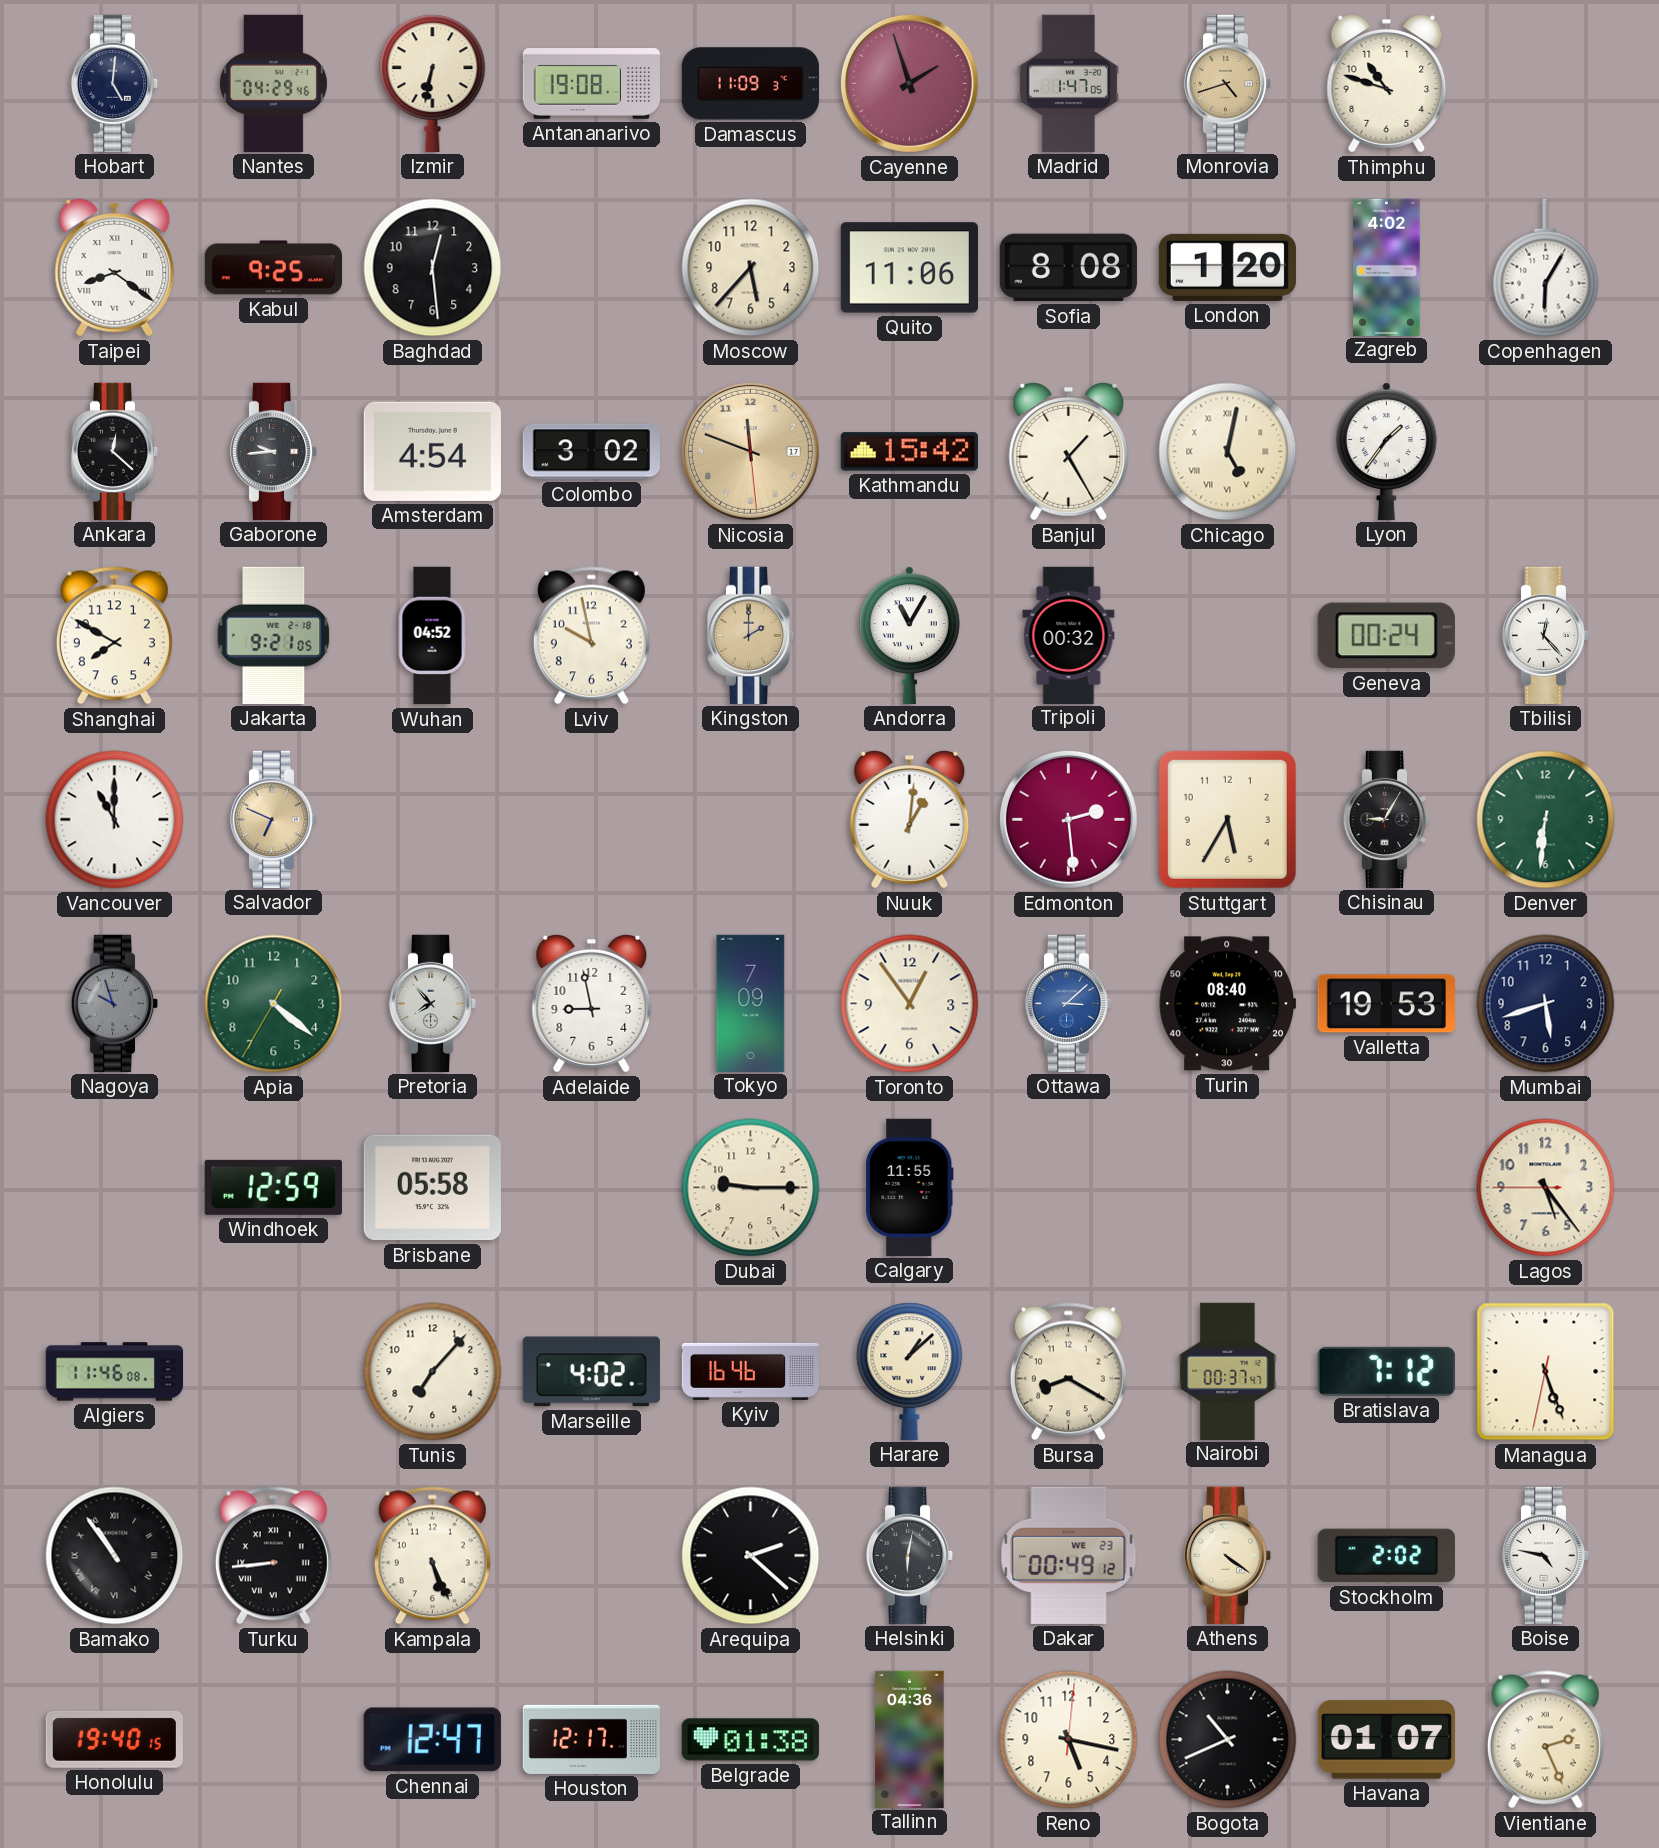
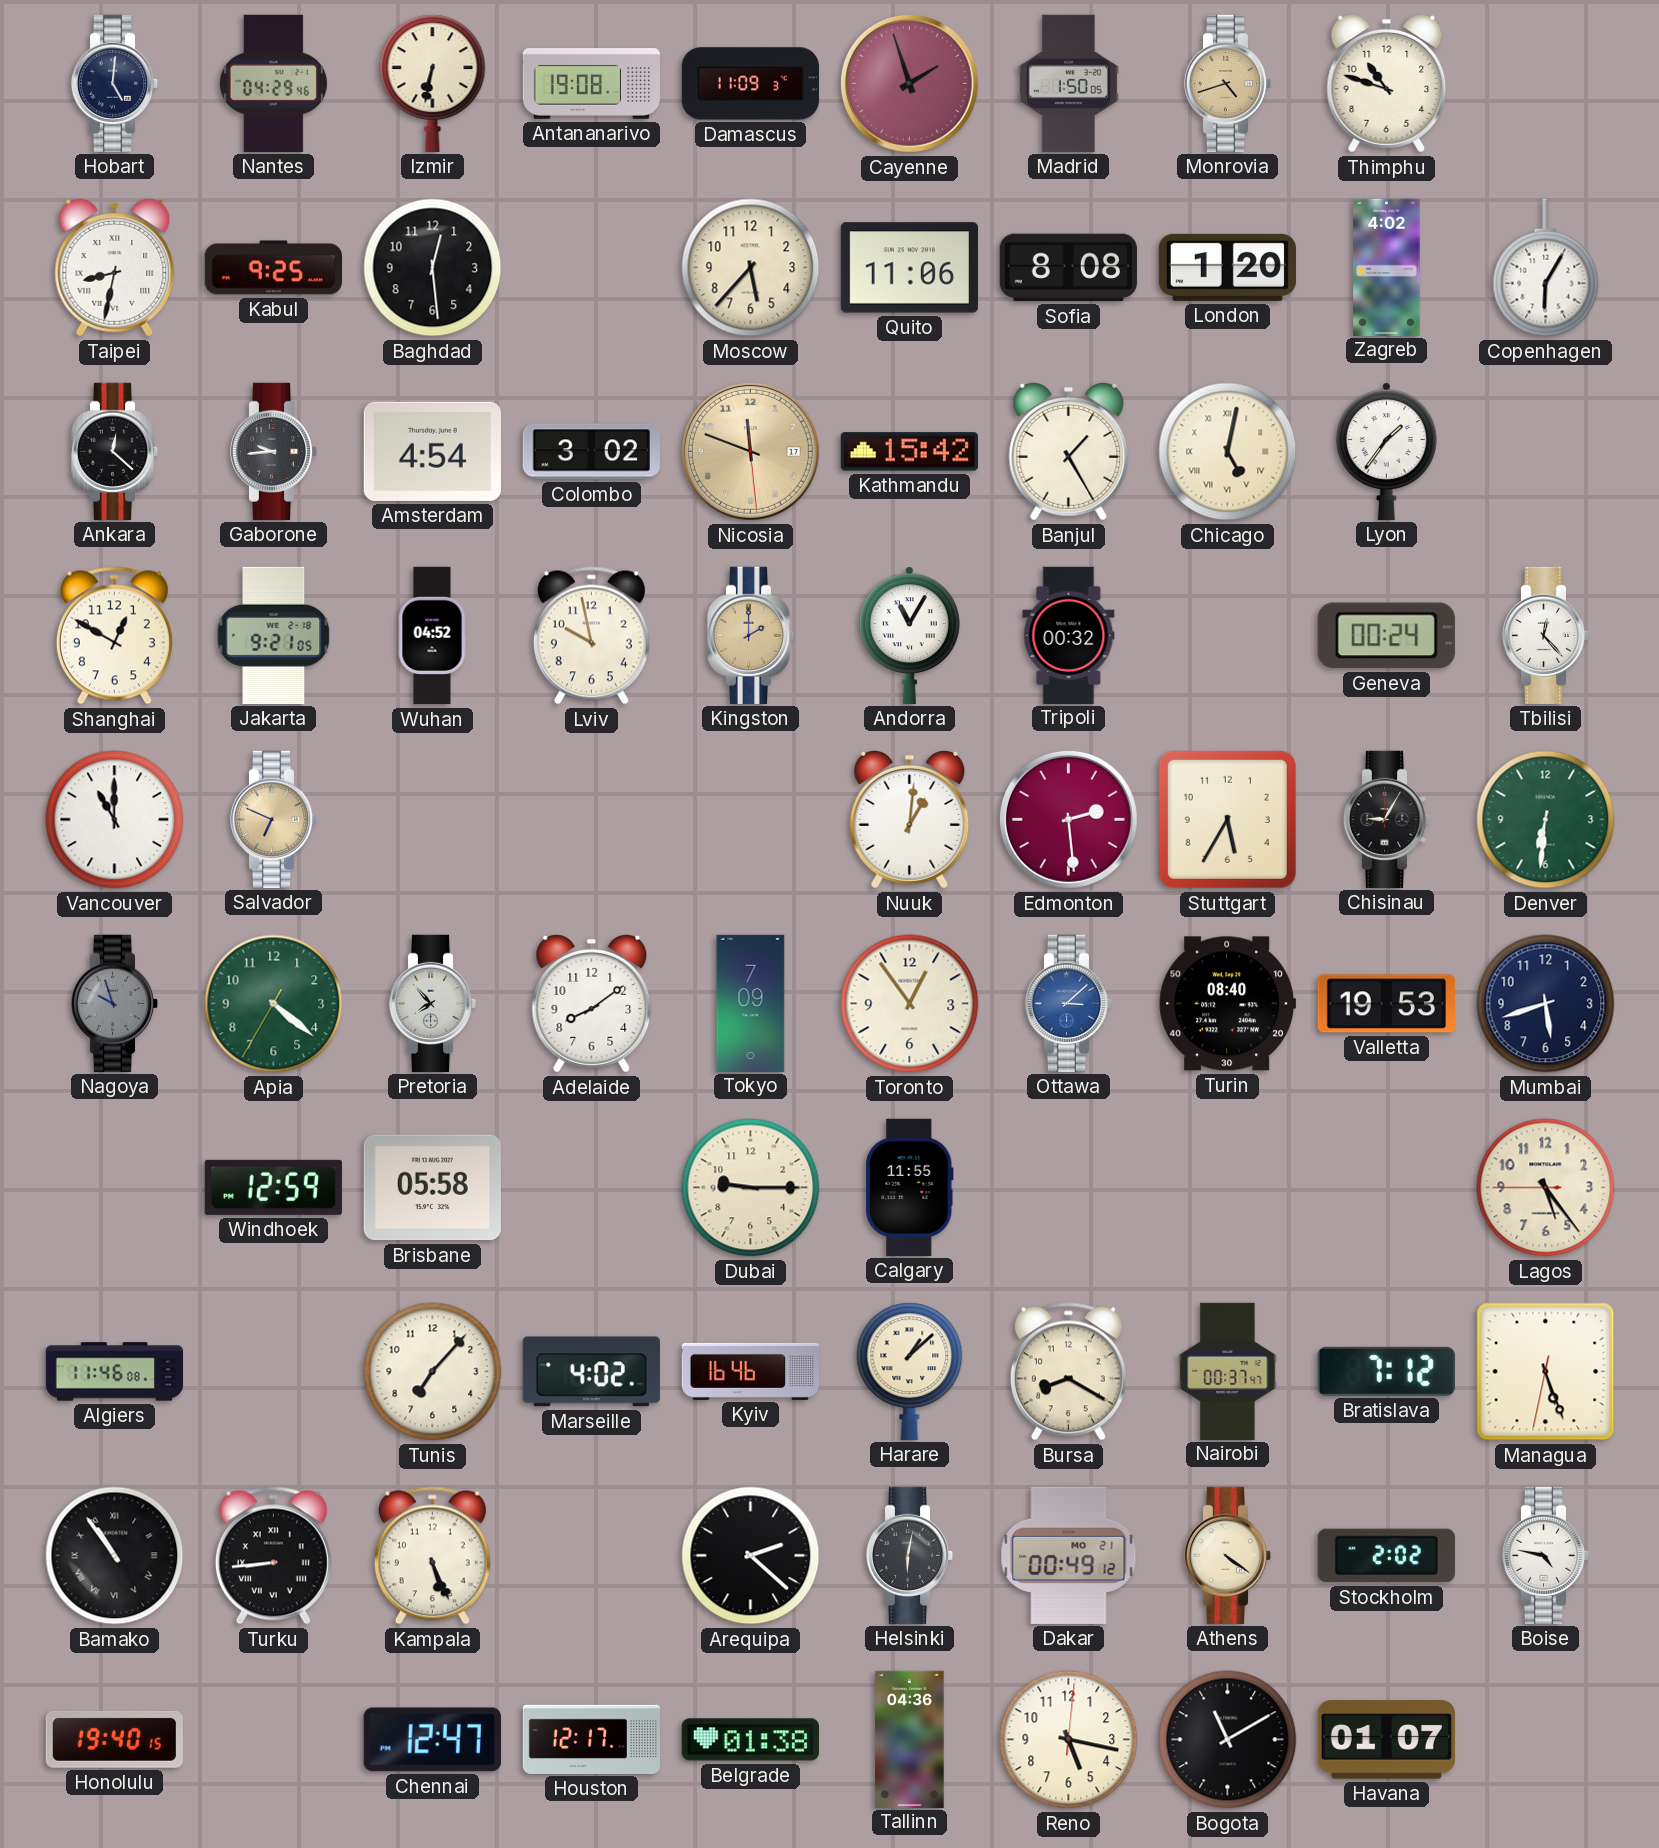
Madrid: 1:47 -> 1:50
Taipei: 8:21 -> 8:32
Shanghai: 7:50 -> 12:50
Adelaide: 8:58 -> 8:09
Dakar date: WE 23 -> MO 21
Bogota: 10:41 -> 11:10
Vientiane: 2:26 -> none
